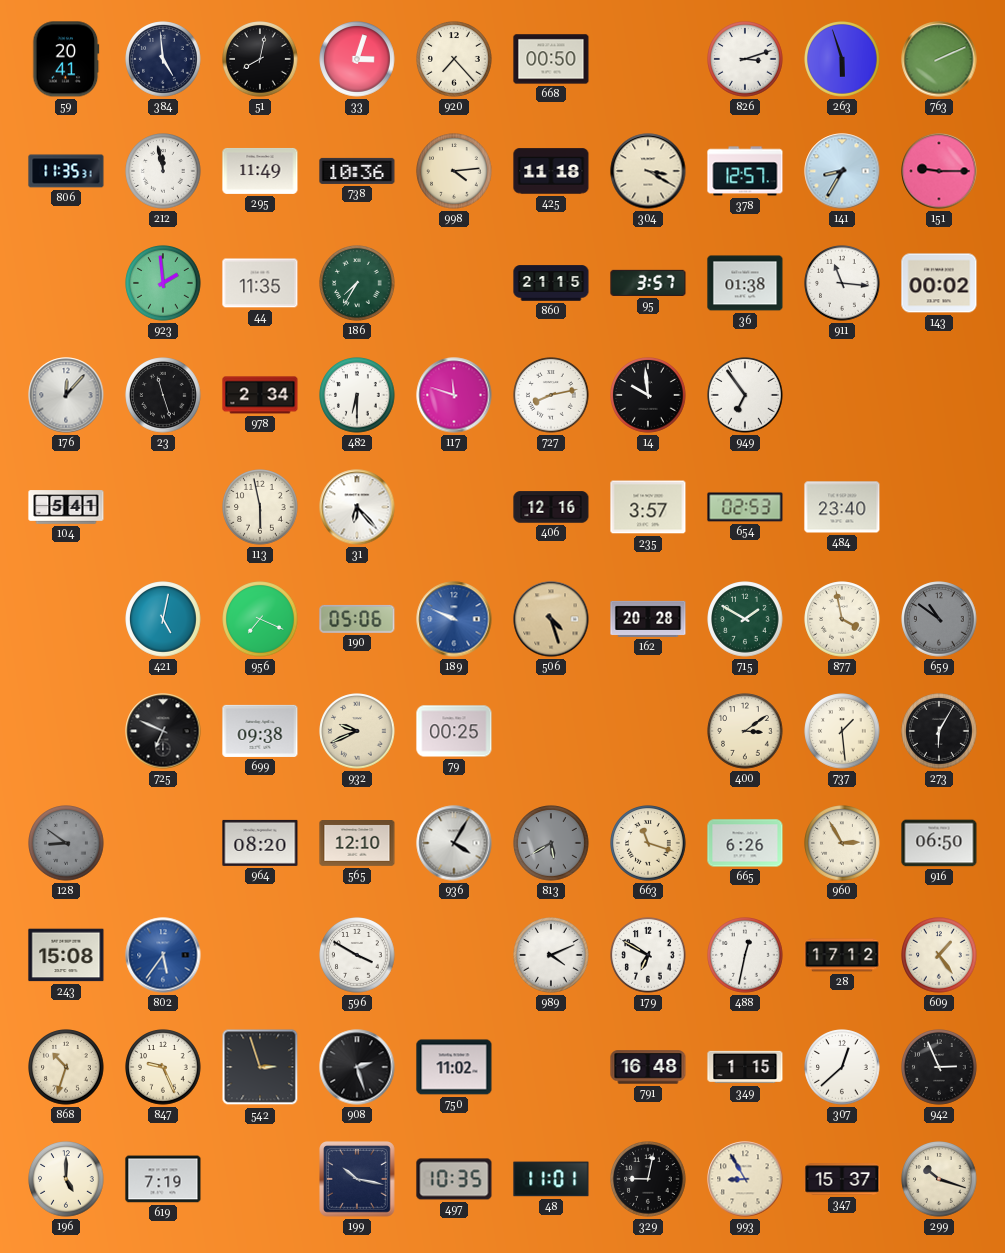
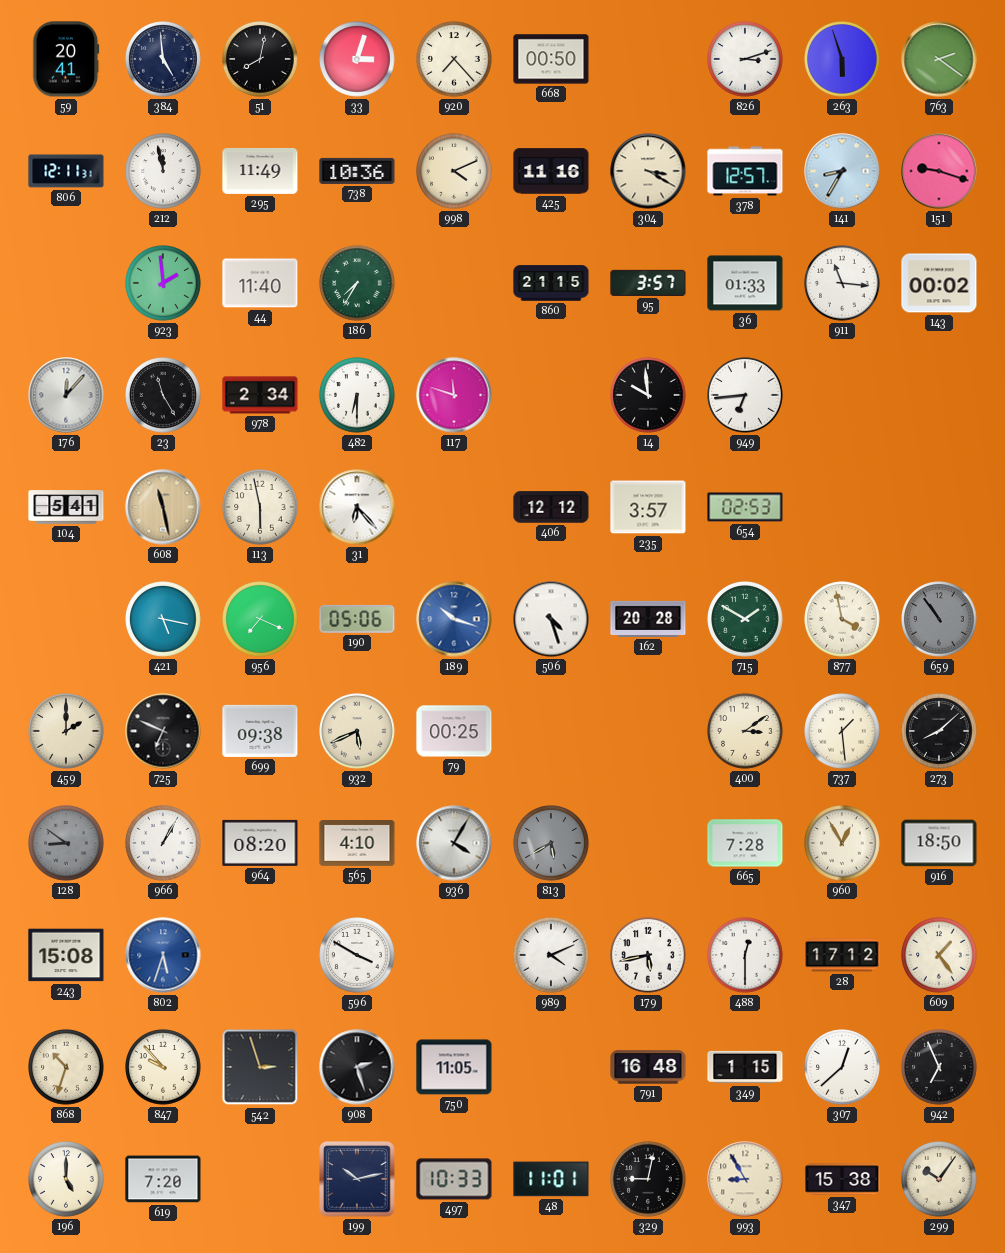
763: 2:11 -> 2:21
806: 11:35 -> 12:11
998: 4:14 -> 4:11
425: 11:18 -> 11:16
151: 9:15 -> 9:18
44: 11:35 -> 11:40
36: 01:38 -> 01:33
23: 11:27 -> 11:25
727: 8:13 -> none
949: 6:54 -> 6:44
608: none -> 11:28
406: 12:16 -> 12:12
484: 23:40 -> none
421: 5:02 -> 5:17
189: 9:49 -> 10:18
506 dial: champagne -> white
659: 10:51 -> 10:54
459: none -> 2:00
932: 9:41 -> 5:41
273: 6:05 -> 8:08
966: none -> 1:05
565: 12:10 -> 4:10
663: 11:18 -> none
665: 6:26 -> 7:28
960: 2:55 -> 12:55
916: 06:50 -> 18:50
802: 5:36 -> 5:33
179: 6:50 -> 5:43
488: 12:32 -> 12:30
847: 9:26 -> 9:53
750: 11:02 -> 11:05
942: 2:56 -> 6:56
619: 7:19 -> 7:20
199: 10:17 -> 10:13
497: 10:35 -> 10:33
347: 15:37 -> 15:38
299: 10:18 -> 10:06
